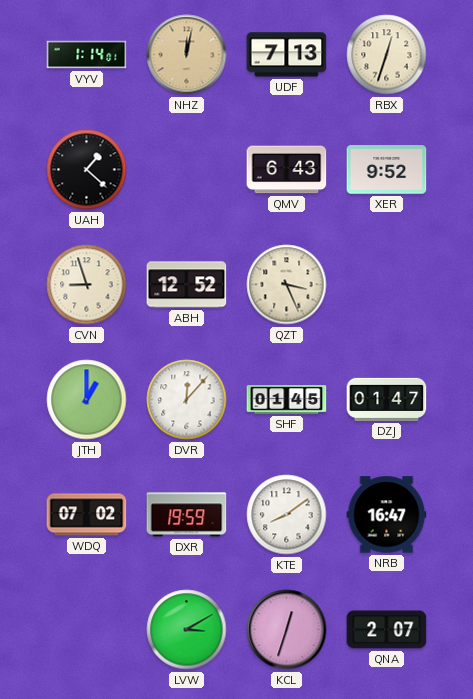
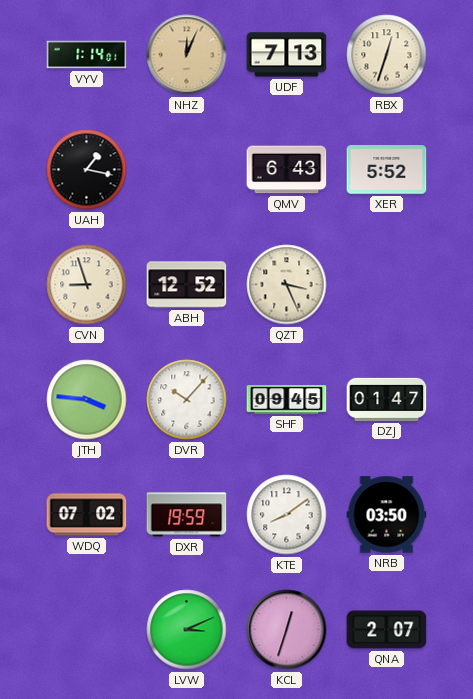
NHZ: 12:02 -> 12:04
UAH: 1:22 -> 1:17
XER: 9:52 -> 5:52
JTH: 1:00 -> 3:46
DVR: 12:07 -> 10:07
SHF: 01:45 -> 09:45
NRB: 16:47 -> 03:50
LVW: 3:10 -> 3:11
